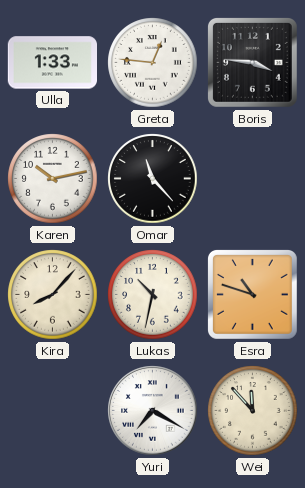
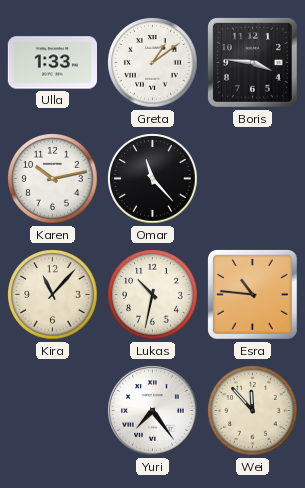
Greta: 12:46 -> 1:09
Kira: 8:07 -> 11:07
Esra: 10:48 -> 10:46
Yuri: 7:20 -> 7:24
